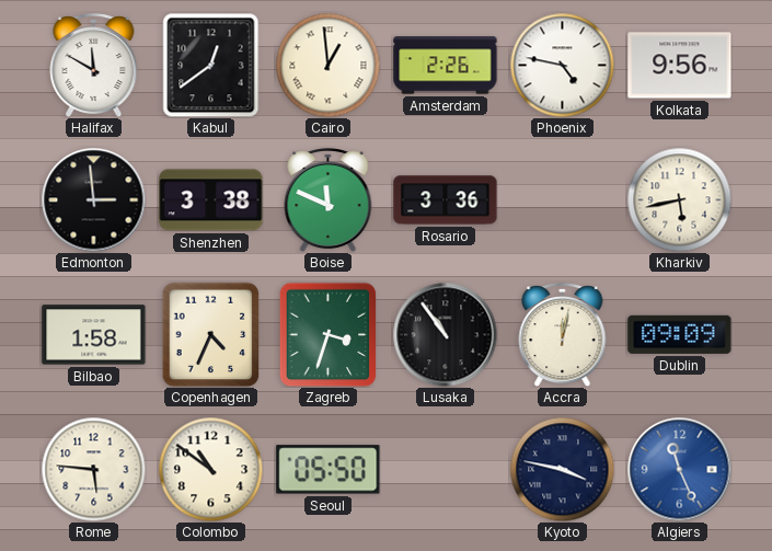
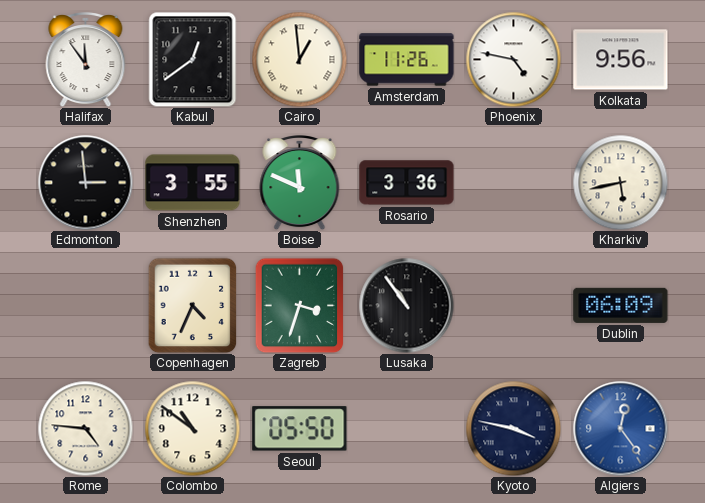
Halifax: 11:50 -> 11:54
Amsterdam: 2:26 -> 11:26
Shenzhen: 3:38 -> 3:55
Bilbao: 1:58 -> none
Accra: 12:02 -> none
Dublin: 09:09 -> 06:09
Rome: 5:46 -> 4:46
Algiers: 11:26 -> 12:24
